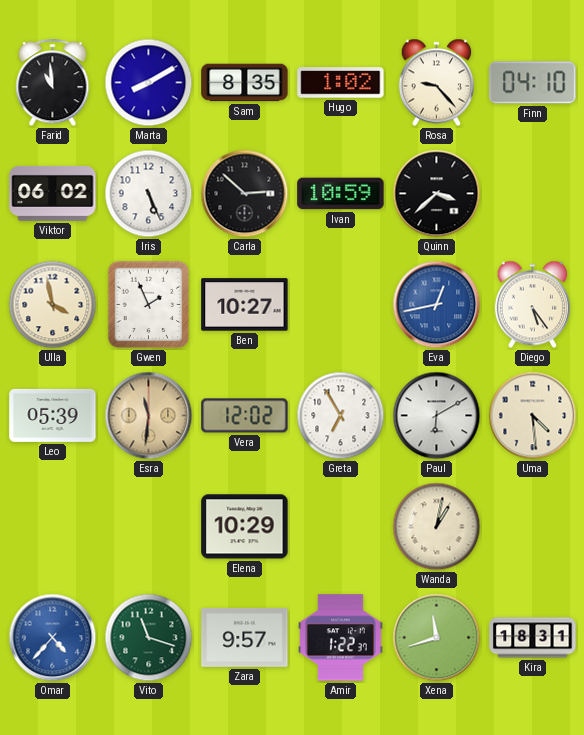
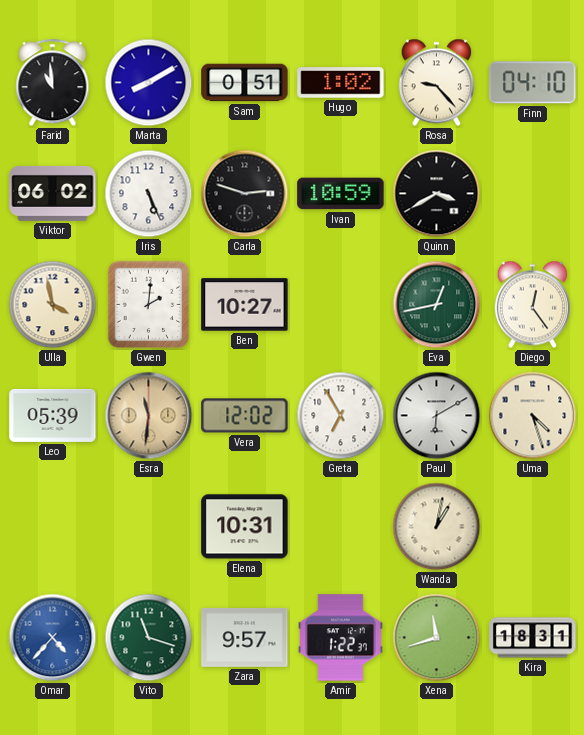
Sam: 8:35 -> 0:51
Carla: 2:52 -> 2:48
Quinn: 3:38 -> 3:40
Gwen: 1:56 -> 2:01
Eva dial: blue -> green
Diego: 5:24 -> 12:24
Uma: 4:29 -> 4:27
Elena: 10:29 -> 10:31
